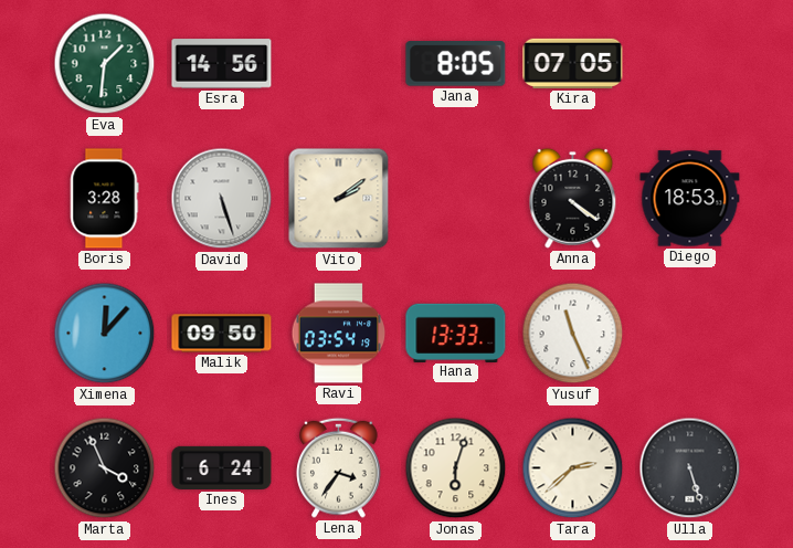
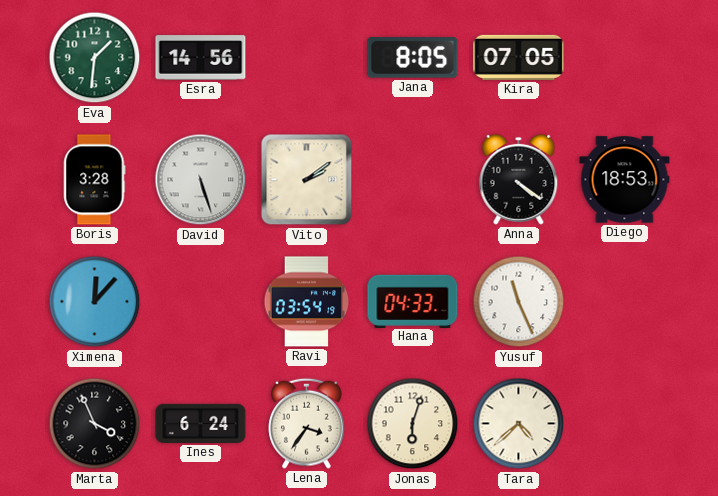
Malik: 09:50 -> none
Hana: 13:33 -> 04:33
Tara: 2:38 -> 4:38
Ulla: 5:27 -> none
